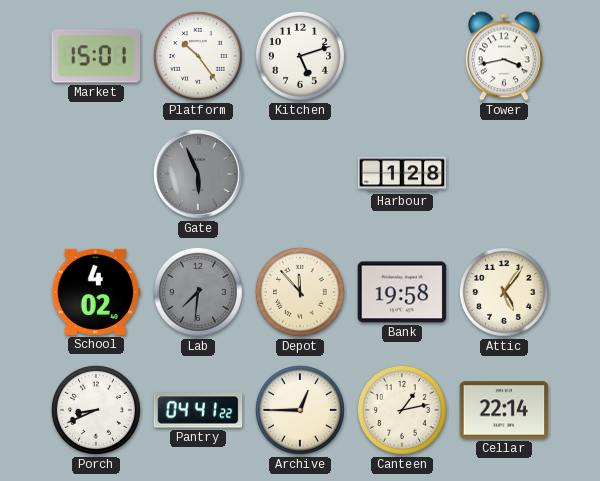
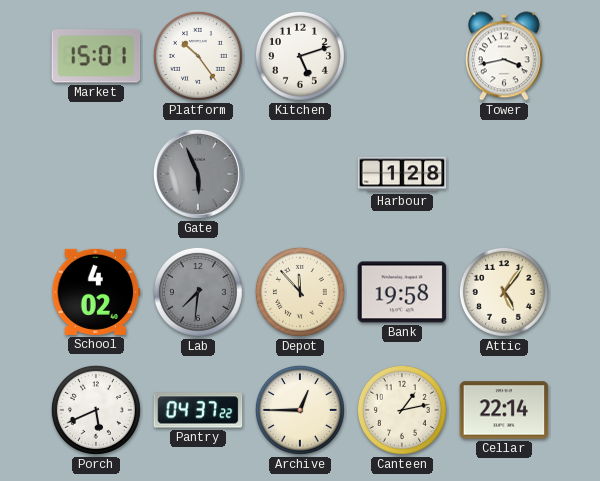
Porch: 8:41 -> 5:41
Pantry: 04:41 -> 04:37
